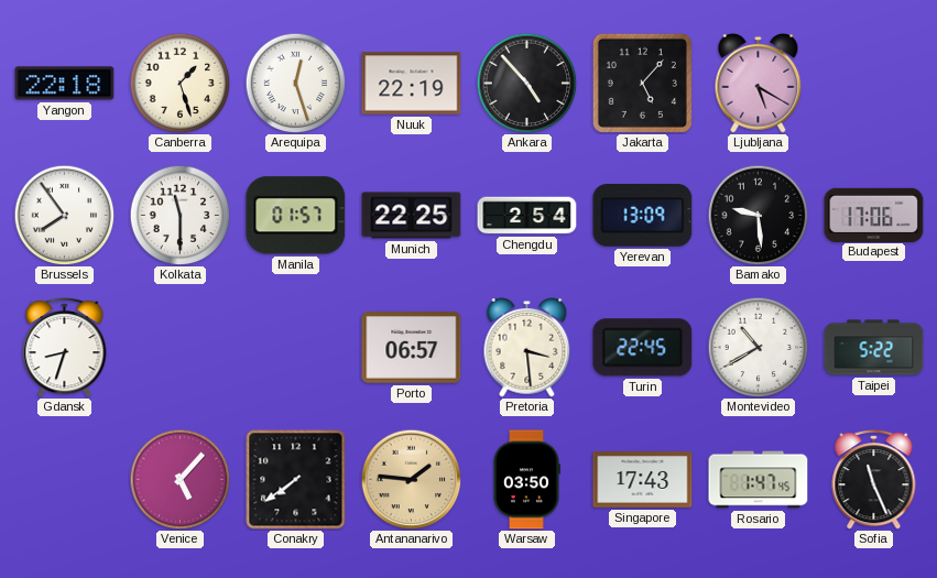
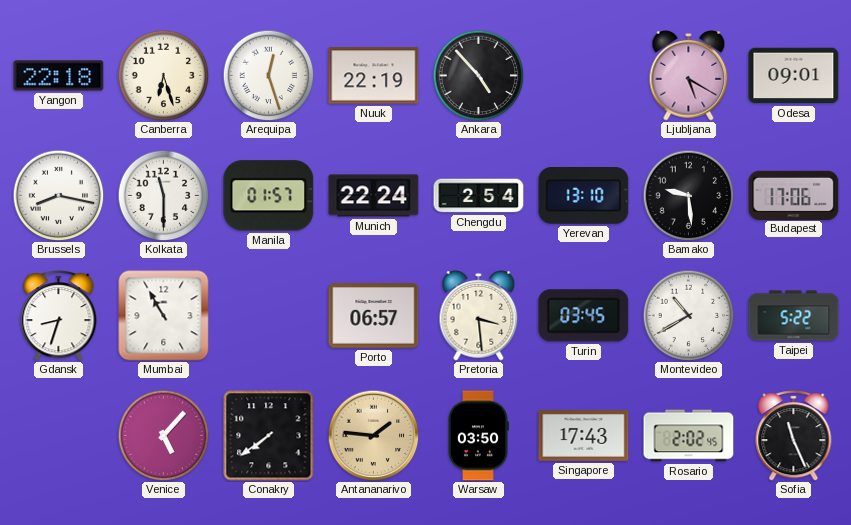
Canberra: 1:27 -> 6:27
Jakarta: 5:07 -> none
Odesa: none -> 09:01
Brussels: 7:54 -> 8:17
Munich: 22:25 -> 22:24
Yerevan: 13:09 -> 13:10
Mumbai: none -> 10:55
Turin: 22:45 -> 03:45
Rosario: 1:47 -> 2:02
